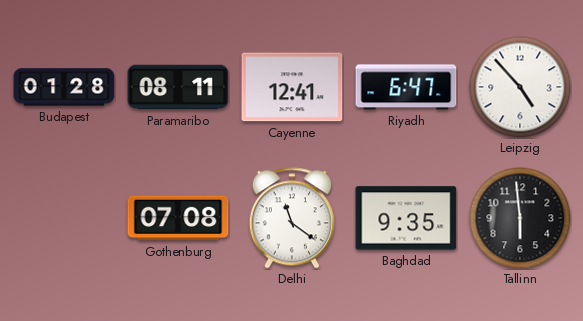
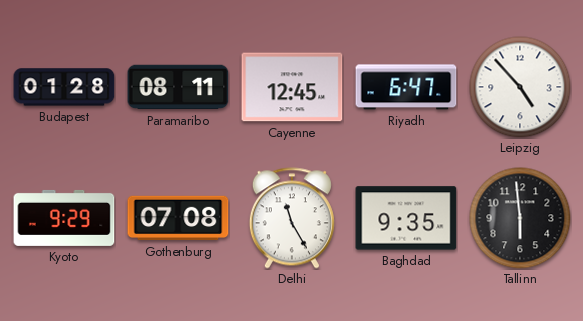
Cayenne: 12:41 -> 12:45
Kyoto: none -> 9:29
Delhi: 11:21 -> 11:25
